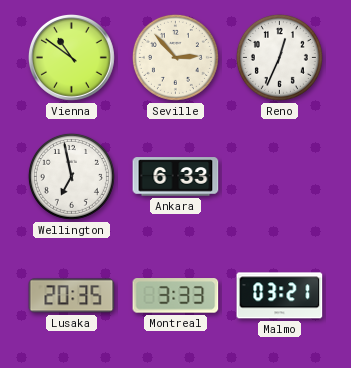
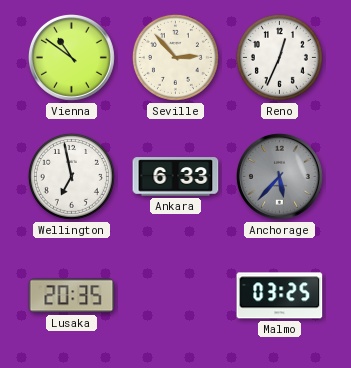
Anchorage: none -> 5:37
Montreal: 3:33 -> none
Malmo: 03:21 -> 03:25
